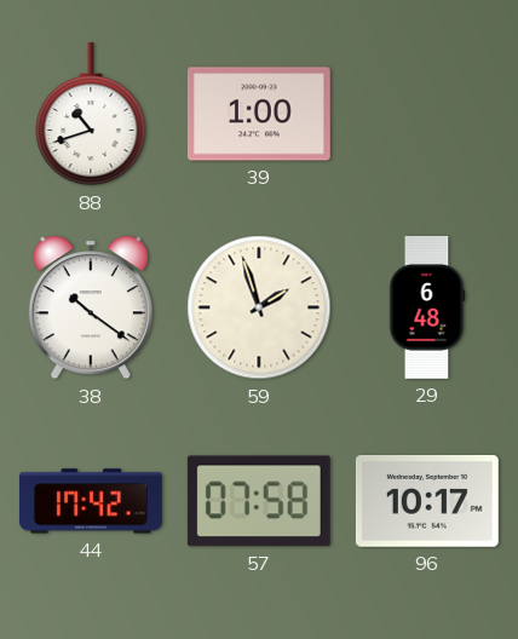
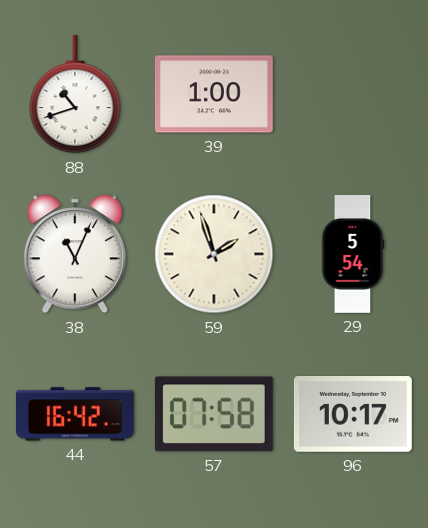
38: 10:21 -> 11:04
29: 6:48 -> 5:54
44: 17:42 -> 16:42
